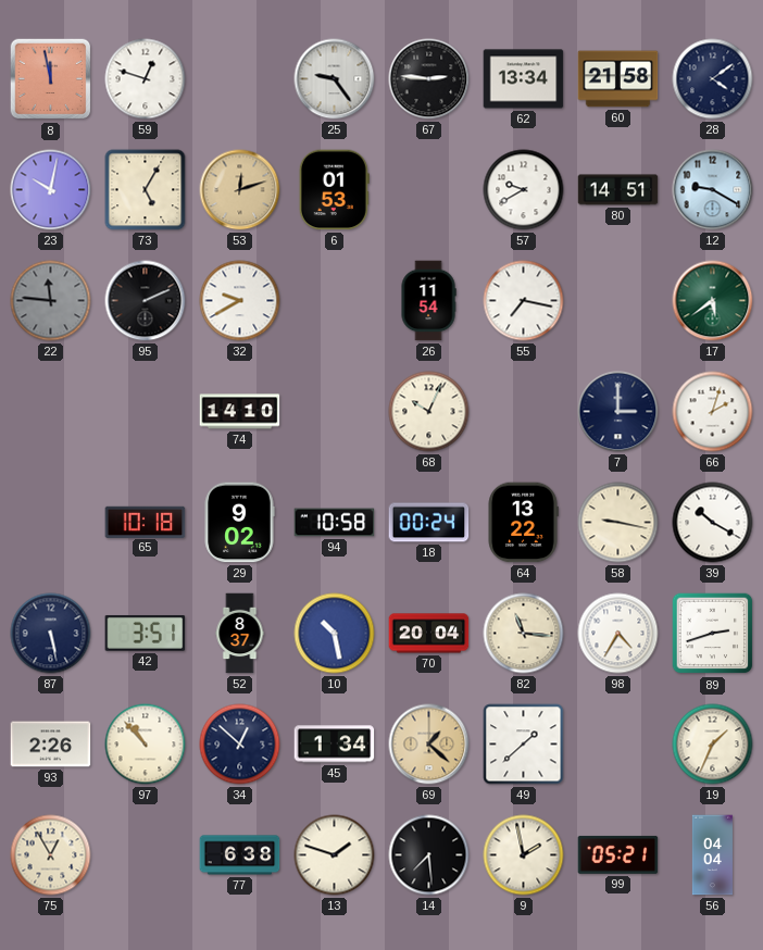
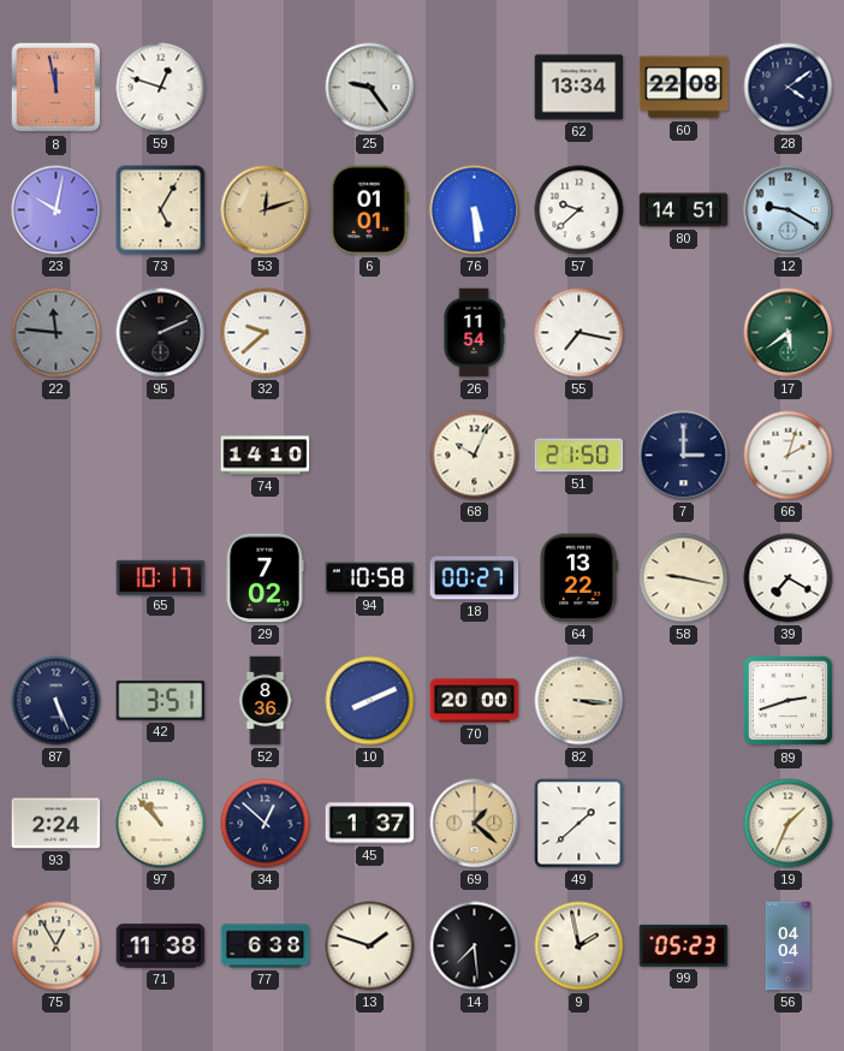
67: 2:46 -> none
60: 21:58 -> 22:08
6: 01:53 -> 01:01
76: none -> 5:29
57: 9:40 -> 9:38
32: 9:40 -> 9:38
51: none -> 21:50
65: 10:18 -> 10:17
29: 9:02 -> 7:02
18: 00:24 -> 00:27
39: 10:20 -> 7:20
87: 5:28 -> 5:26
52: 8:37 -> 8:36
10: 10:28 -> 8:11
70: 20:04 -> 20:00
82: 11:16 -> 3:16
98: 4:35 -> none
93: 2:26 -> 2:24
45: 1:34 -> 1:37
71: none -> 11:38
99: 05:21 -> 05:23
